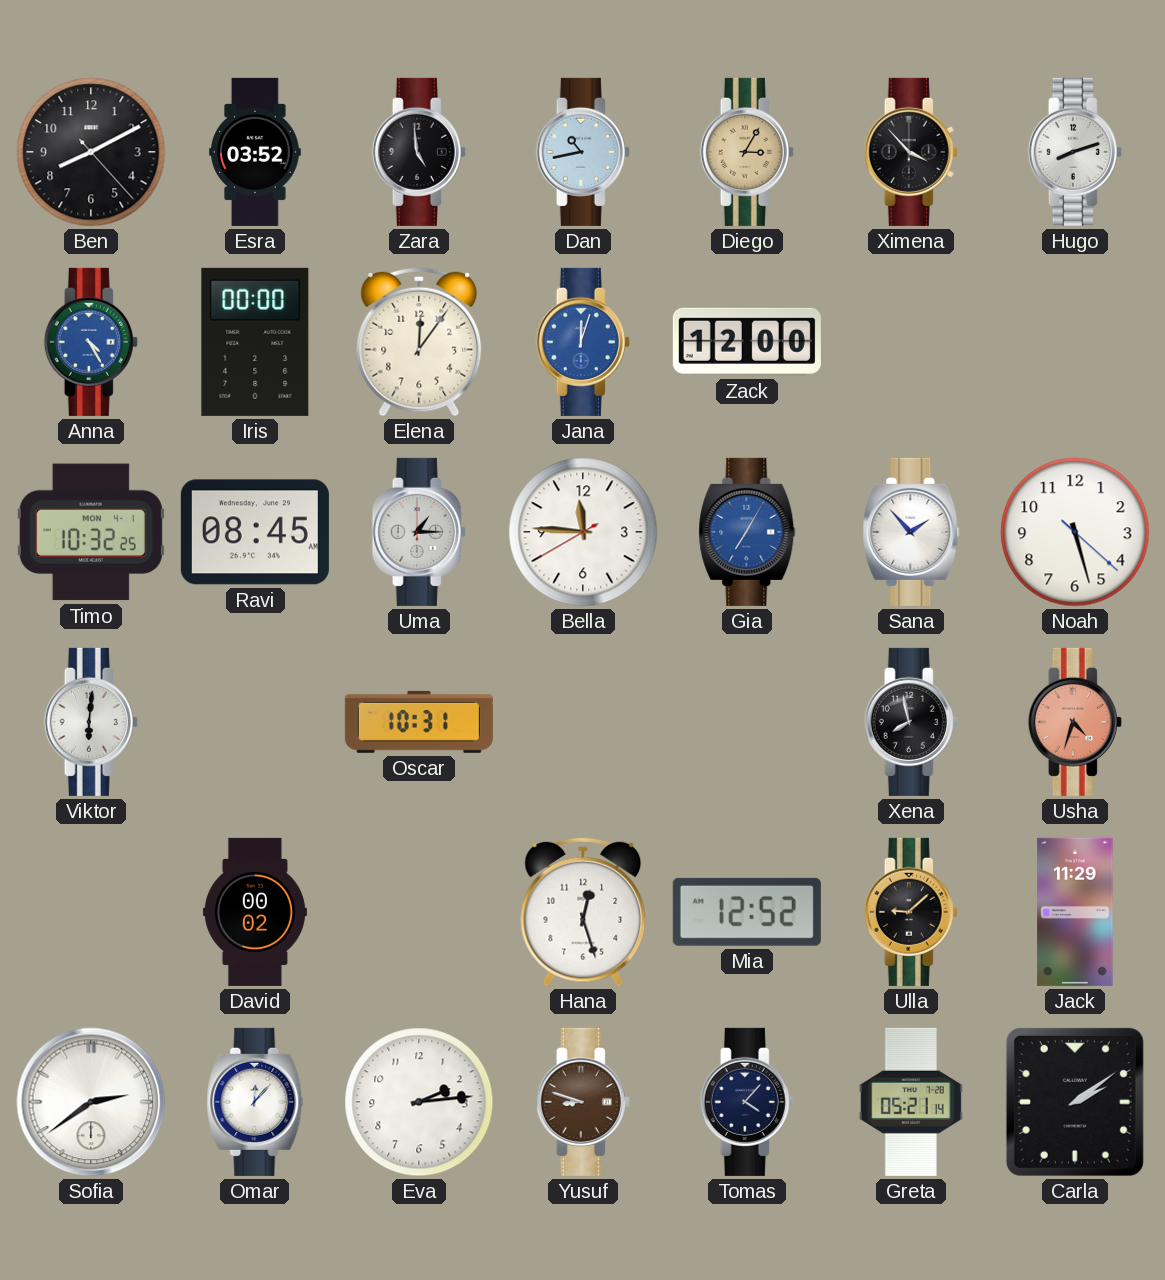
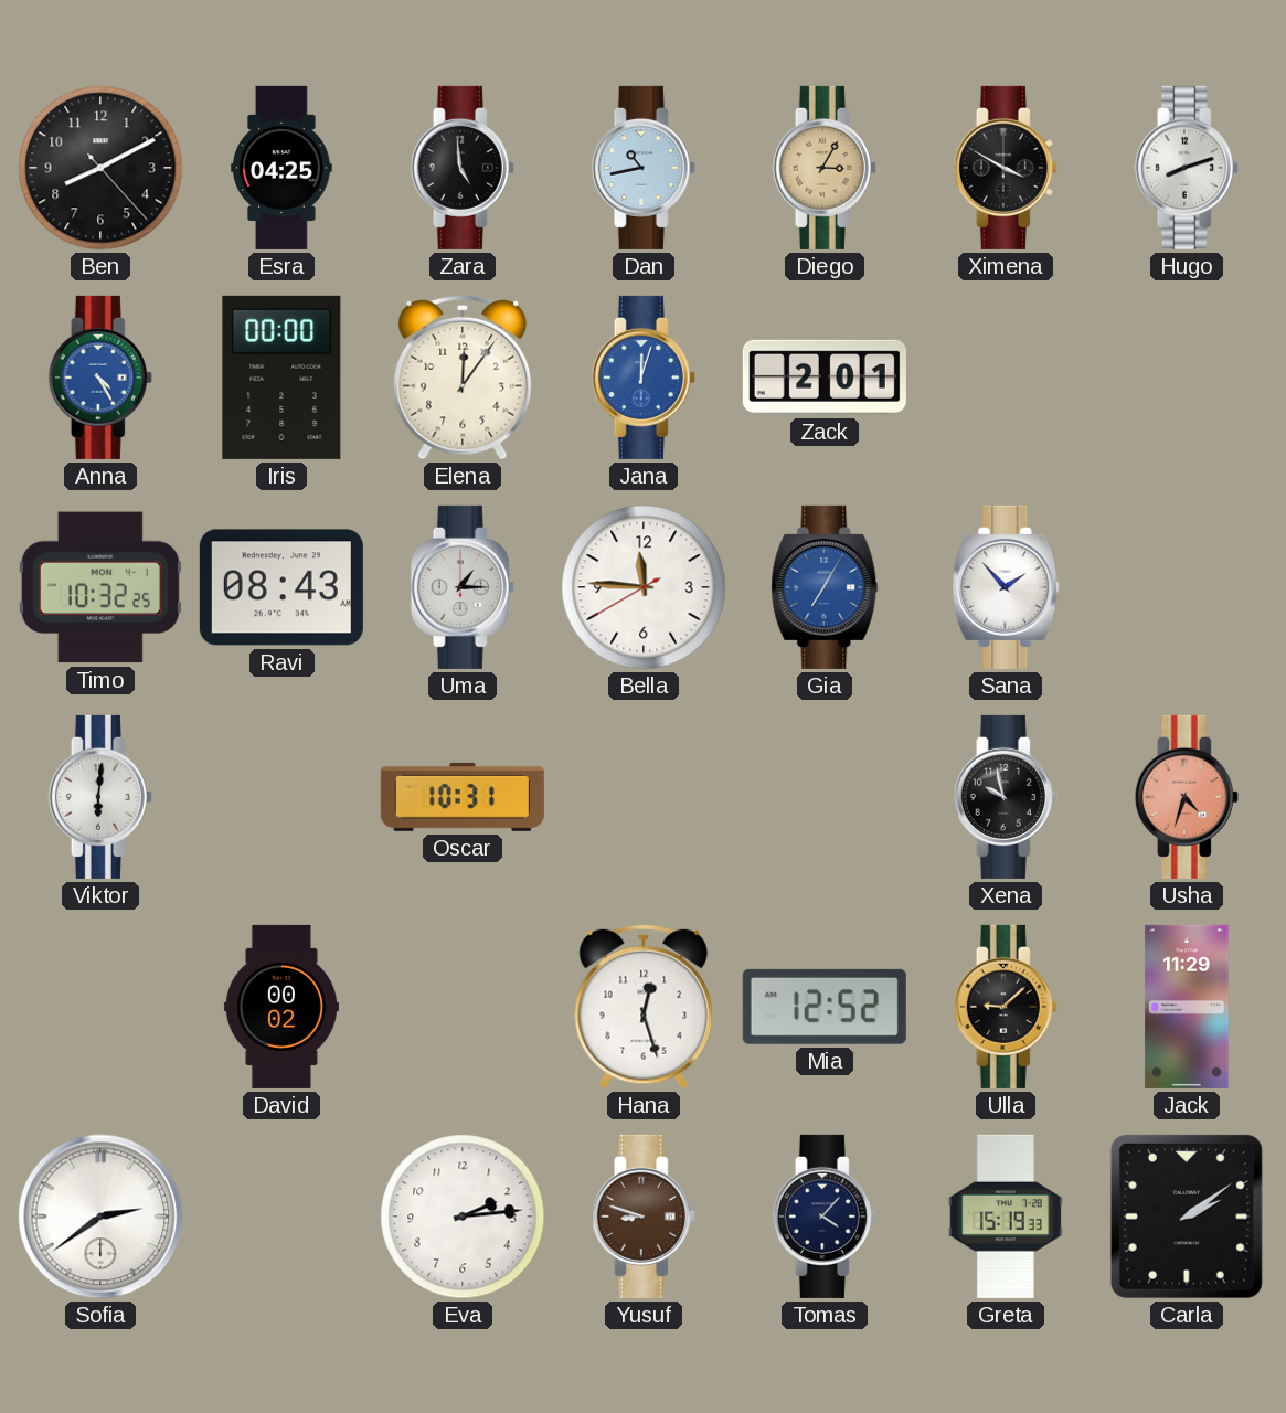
Esra: 03:52 -> 04:25
Ximena: 3:53 -> 3:50
Zack: 12:00 -> 2:01
Ravi: 08:45 -> 08:43
Noah: 5:27 -> none
Xena: 7:58 -> 9:58
Omar: 12:07 -> none
Greta: 05:21 -> 15:19
